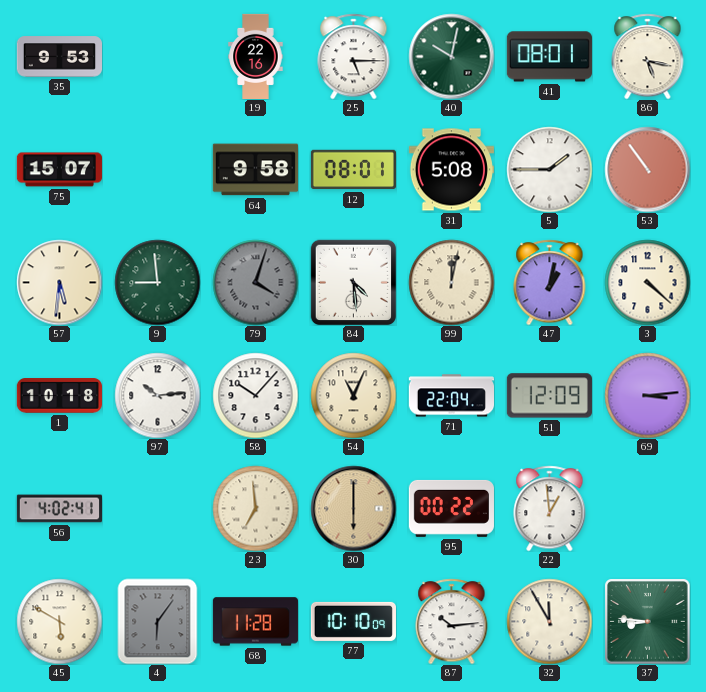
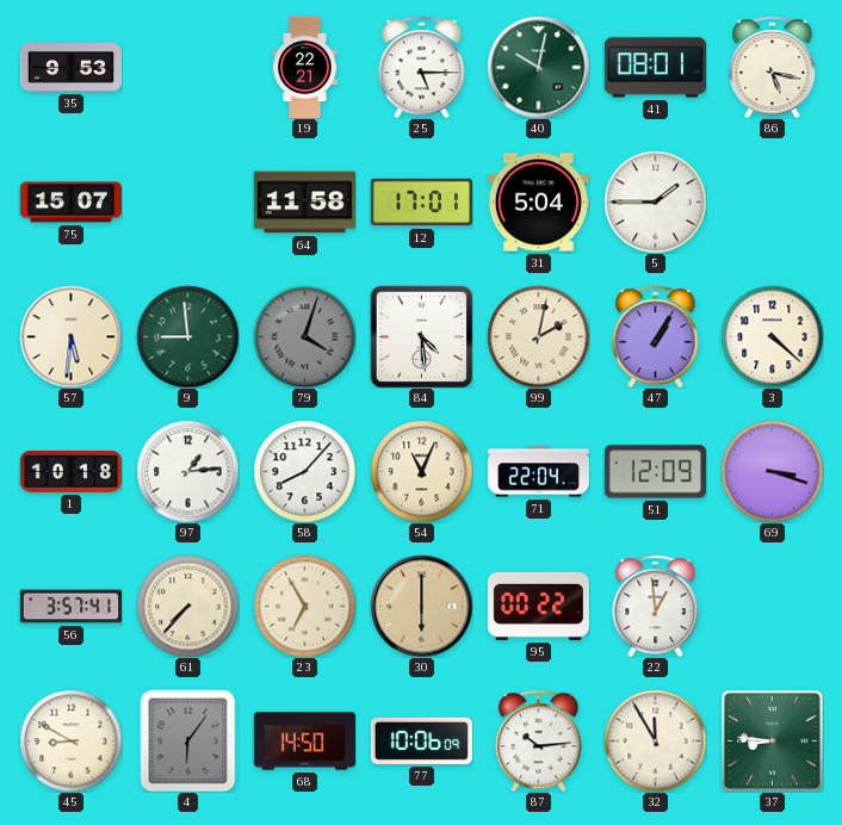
19: 22:16 -> 22:21
64: 9:58 -> 11:58
12: 08:01 -> 17:01
31: 5:08 -> 5:04
53: 10:54 -> none
99: 12:02 -> 2:02
47: 1:02 -> 1:05
97: 10:14 -> 1:14
58: 10:07 -> 8:07
69: 3:14 -> 3:18
56: 4:02 -> 3:57
61: none -> 7:37
23: 6:59 -> 6:55
45: 5:50 -> 8:50
68: 11:28 -> 14:50
77: 10:10 -> 10:06
